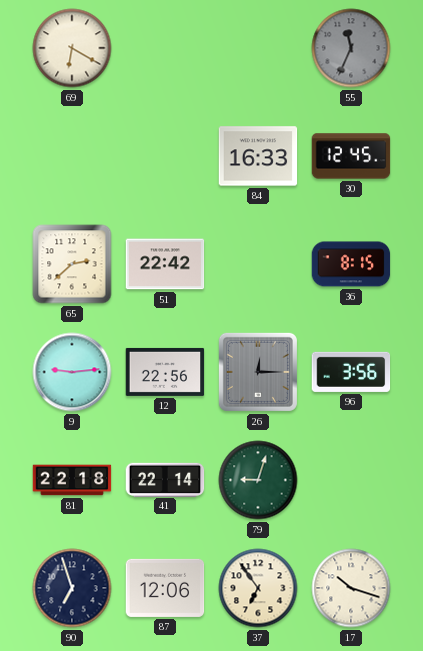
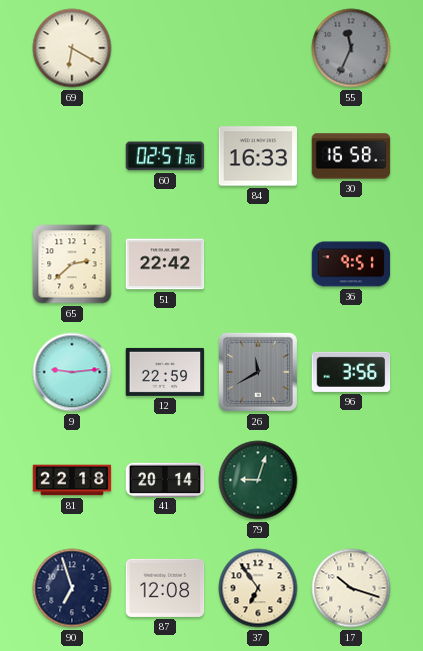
60: none -> 02:57
30: 12:45 -> 16:58
36: 8:15 -> 9:51
12: 22:56 -> 22:59
26: 12:15 -> 11:40
41: 22:14 -> 20:14
87: 12:06 -> 12:08
